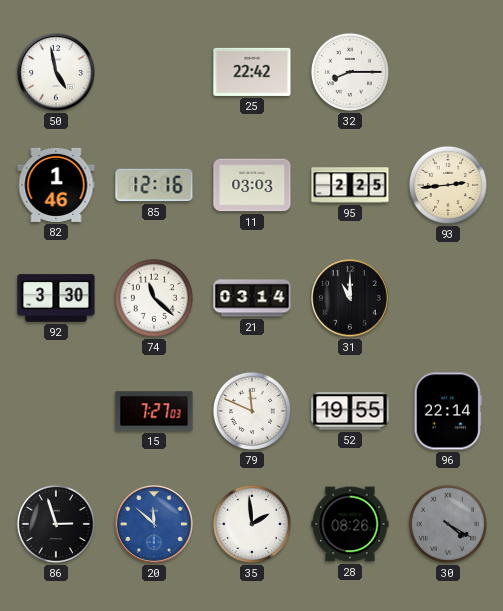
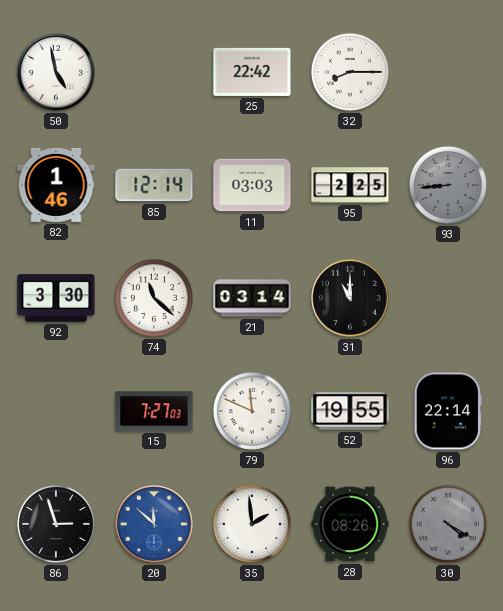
85: 12:16 -> 12:14
93: 2:44 -> 8:44
93 dial: cream -> grey
